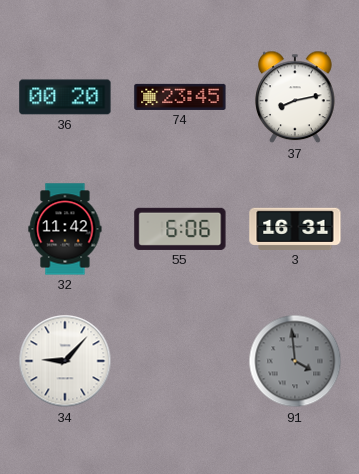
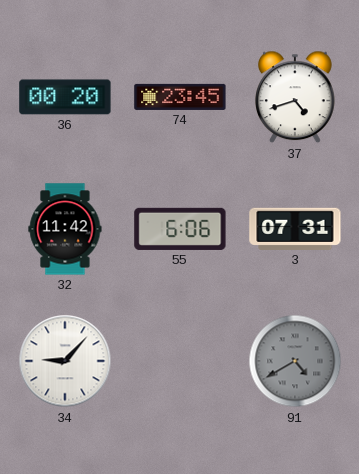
37: 8:13 -> 4:42
3: 16:31 -> 07:31
91: 3:59 -> 4:40
